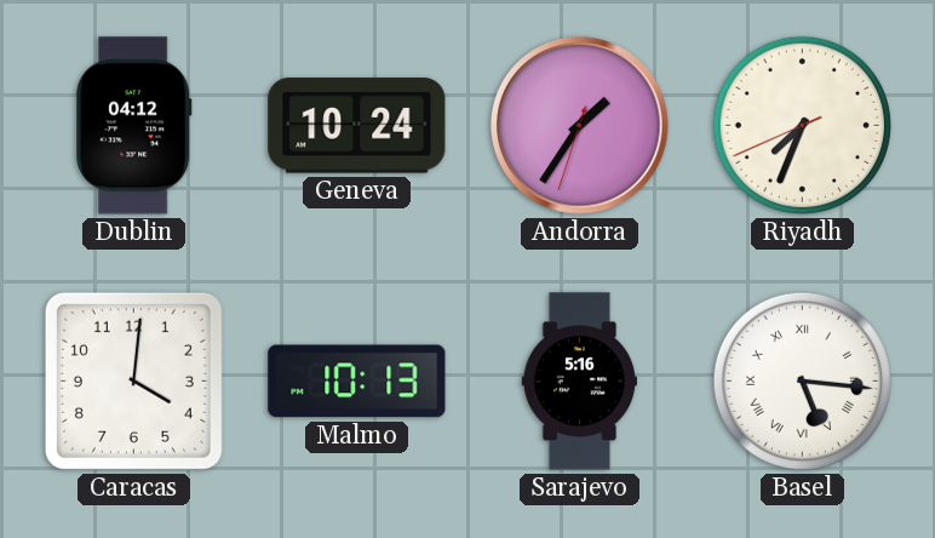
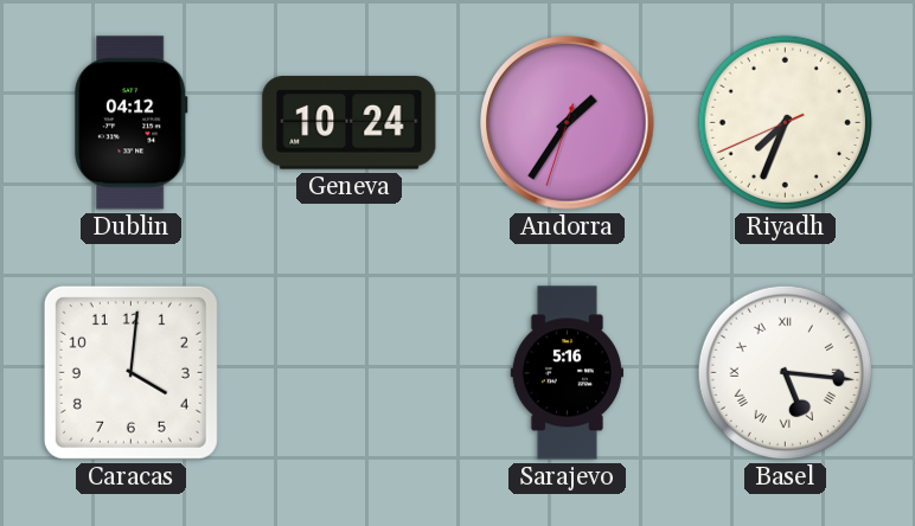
Malmo: 10:13 -> none
